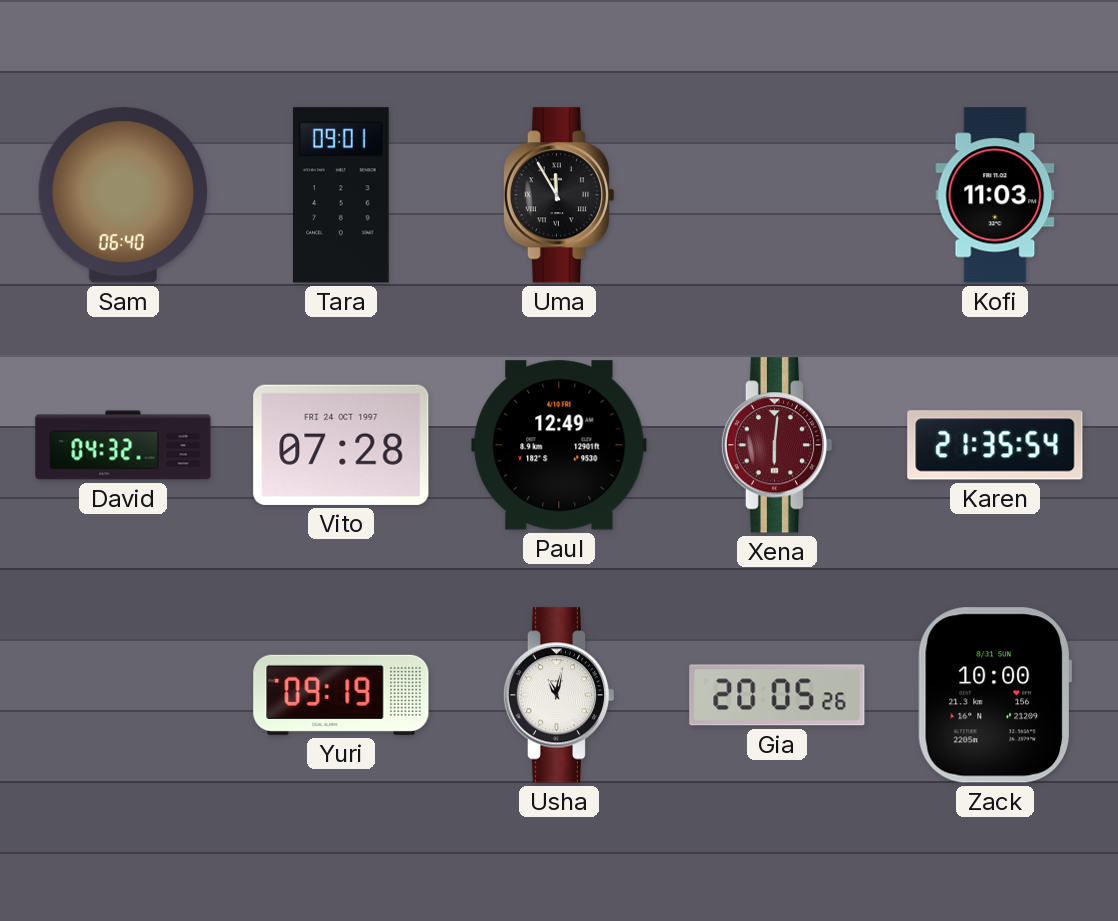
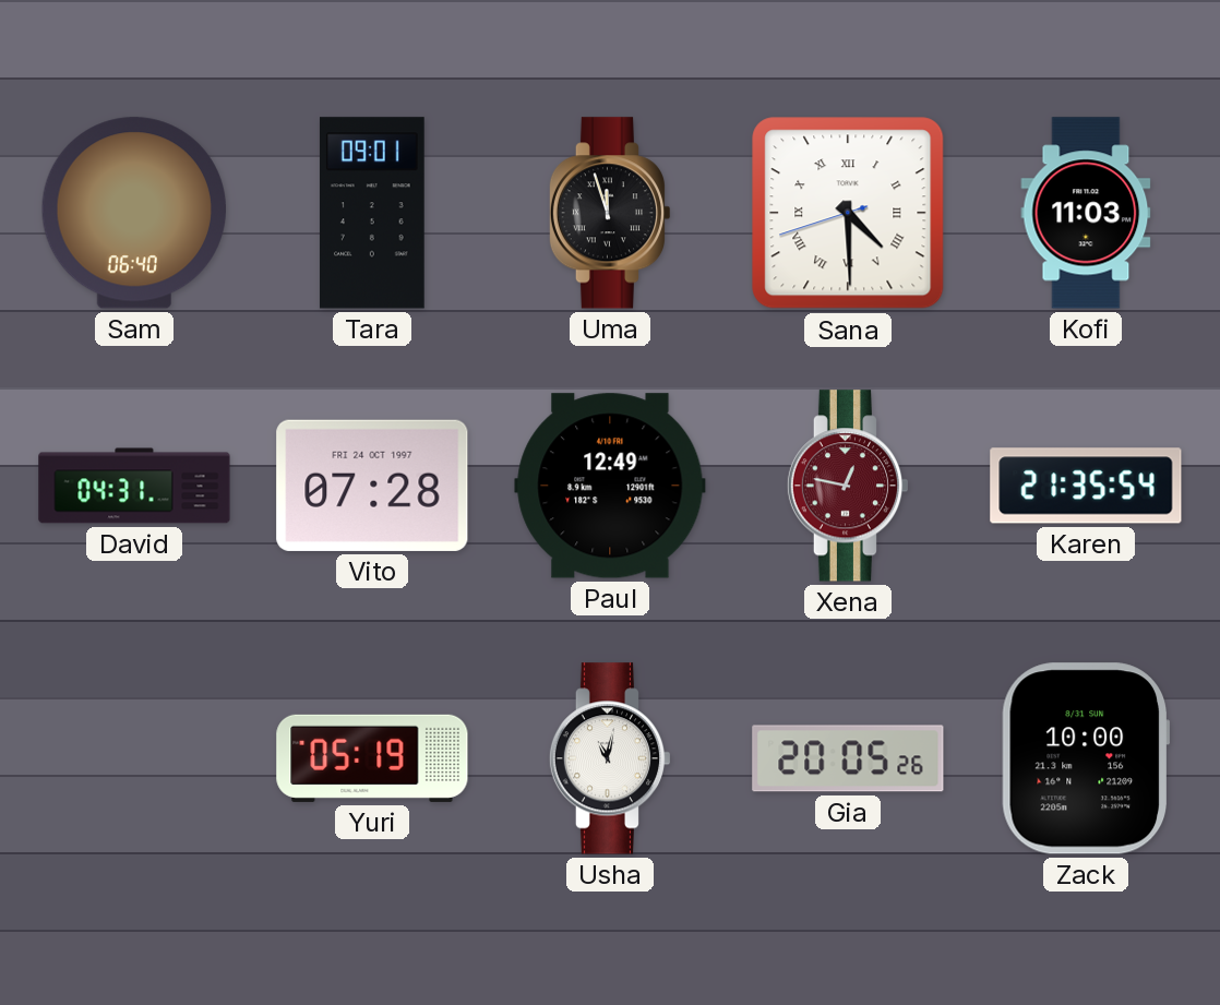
Uma: 11:55 -> 11:57
Sana: none -> 4:29
David: 04:32 -> 04:31
Xena: 6:01 -> 12:47
Yuri: 09:19 -> 05:19
